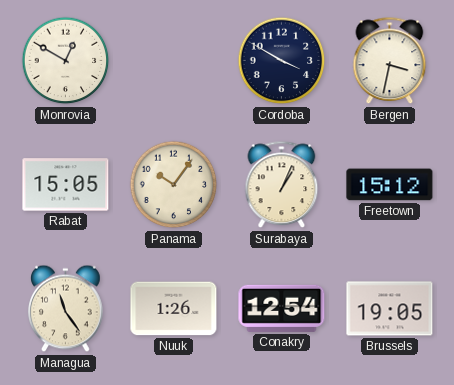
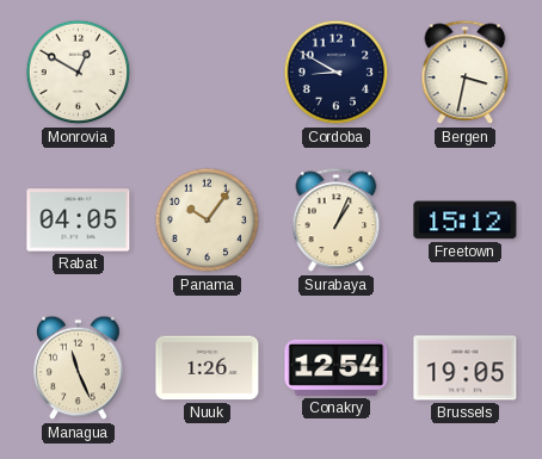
Cordoba: 3:50 -> 8:50
Rabat: 15:05 -> 04:05
Managua: 11:24 -> 11:26
